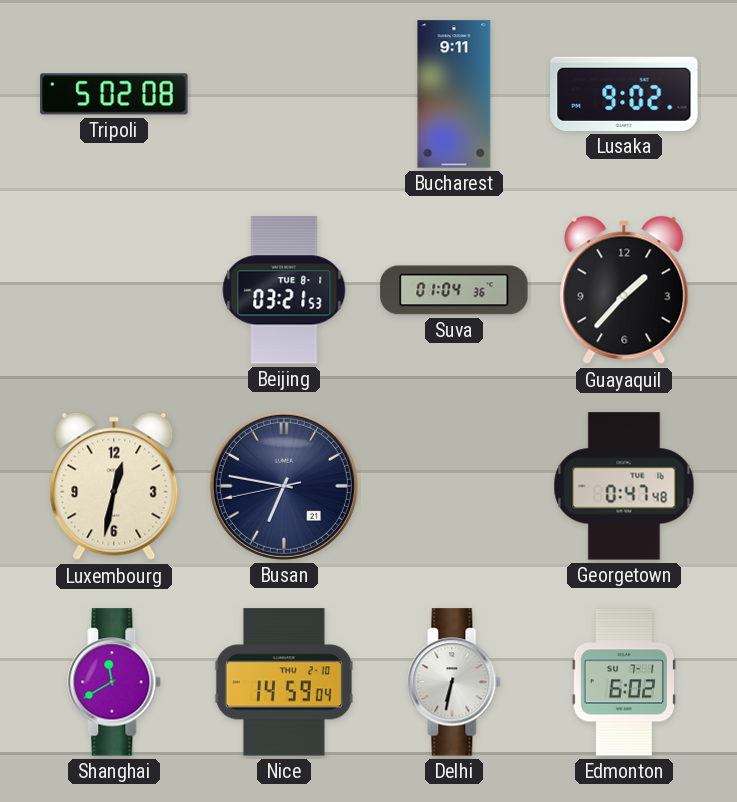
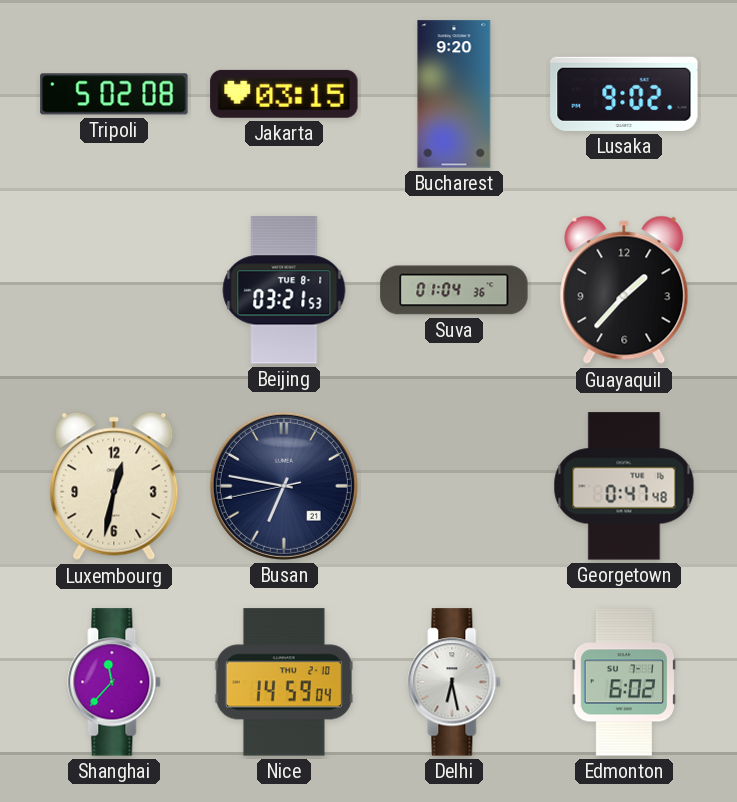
Jakarta: none -> 03:15
Bucharest: 9:11 -> 9:20
Shanghai: 11:40 -> 11:37
Delhi: 6:32 -> 6:28
